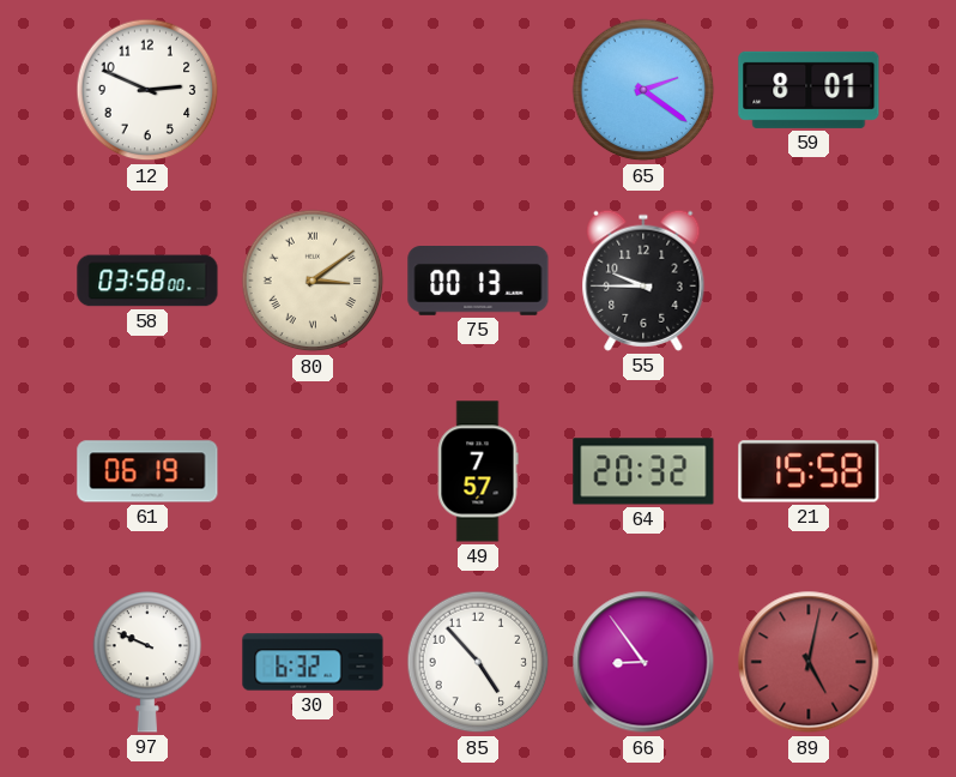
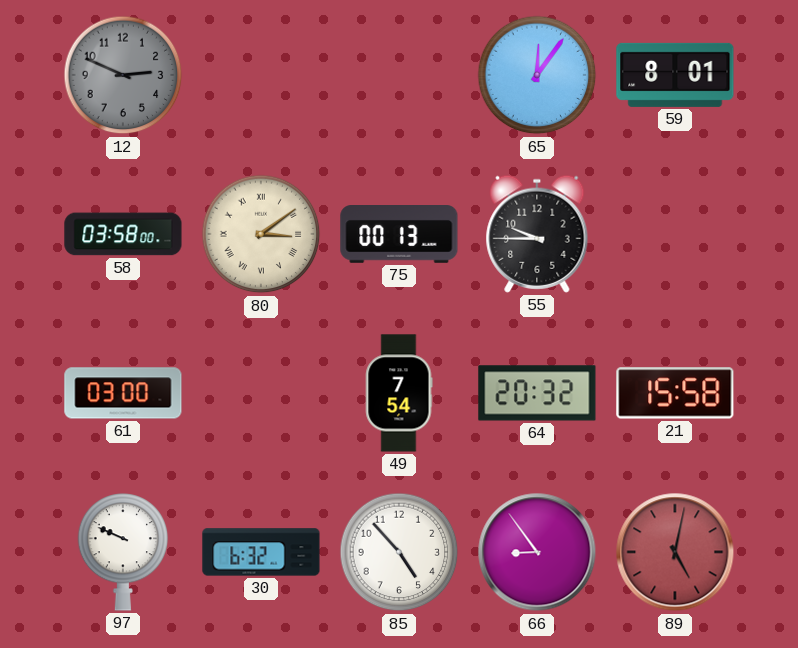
12 dial: white -> grey
65: 2:21 -> 12:06
61: 06:19 -> 03:00
49: 7:57 -> 7:54
